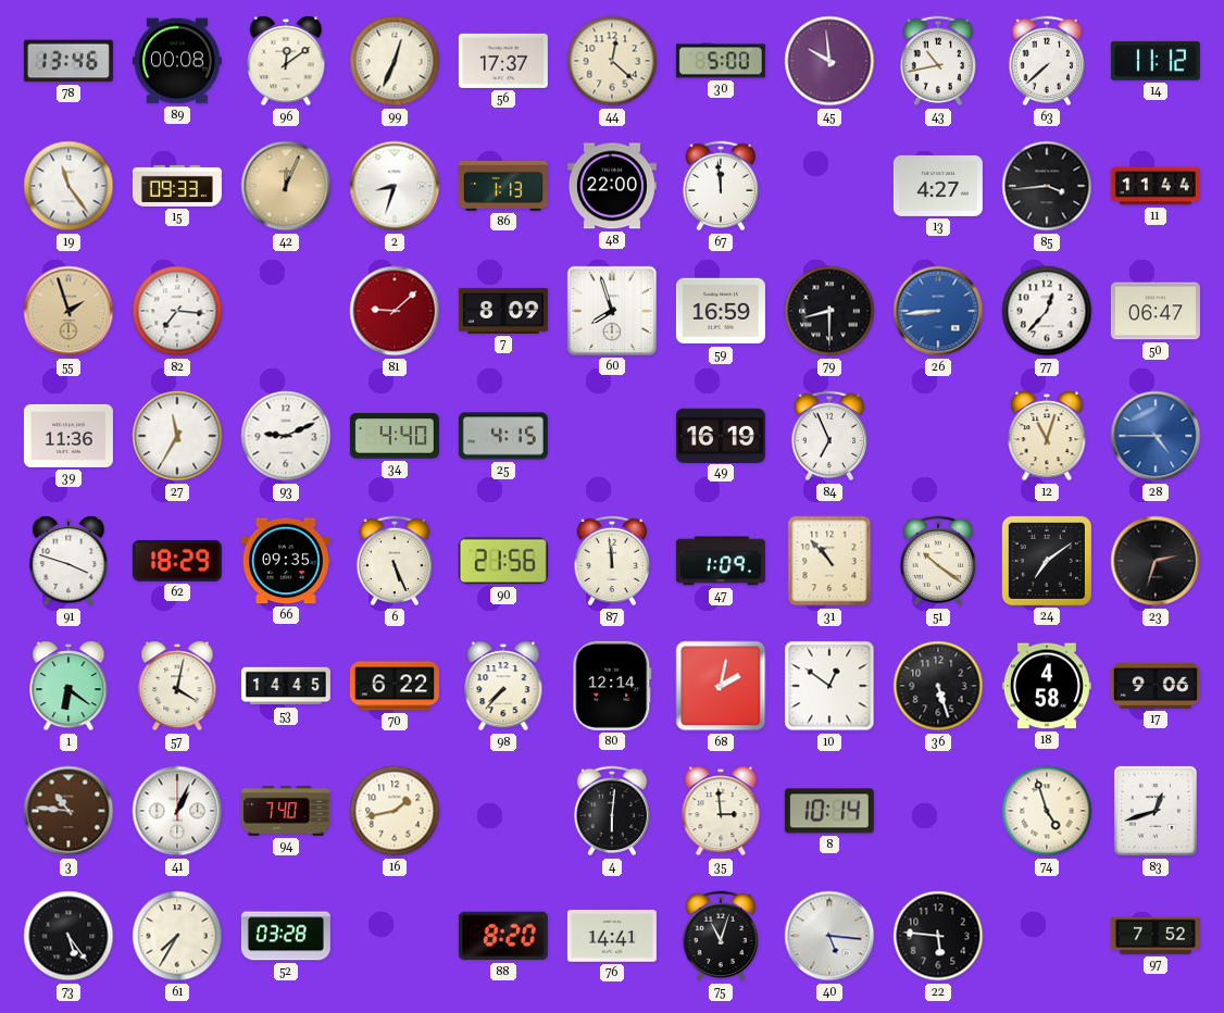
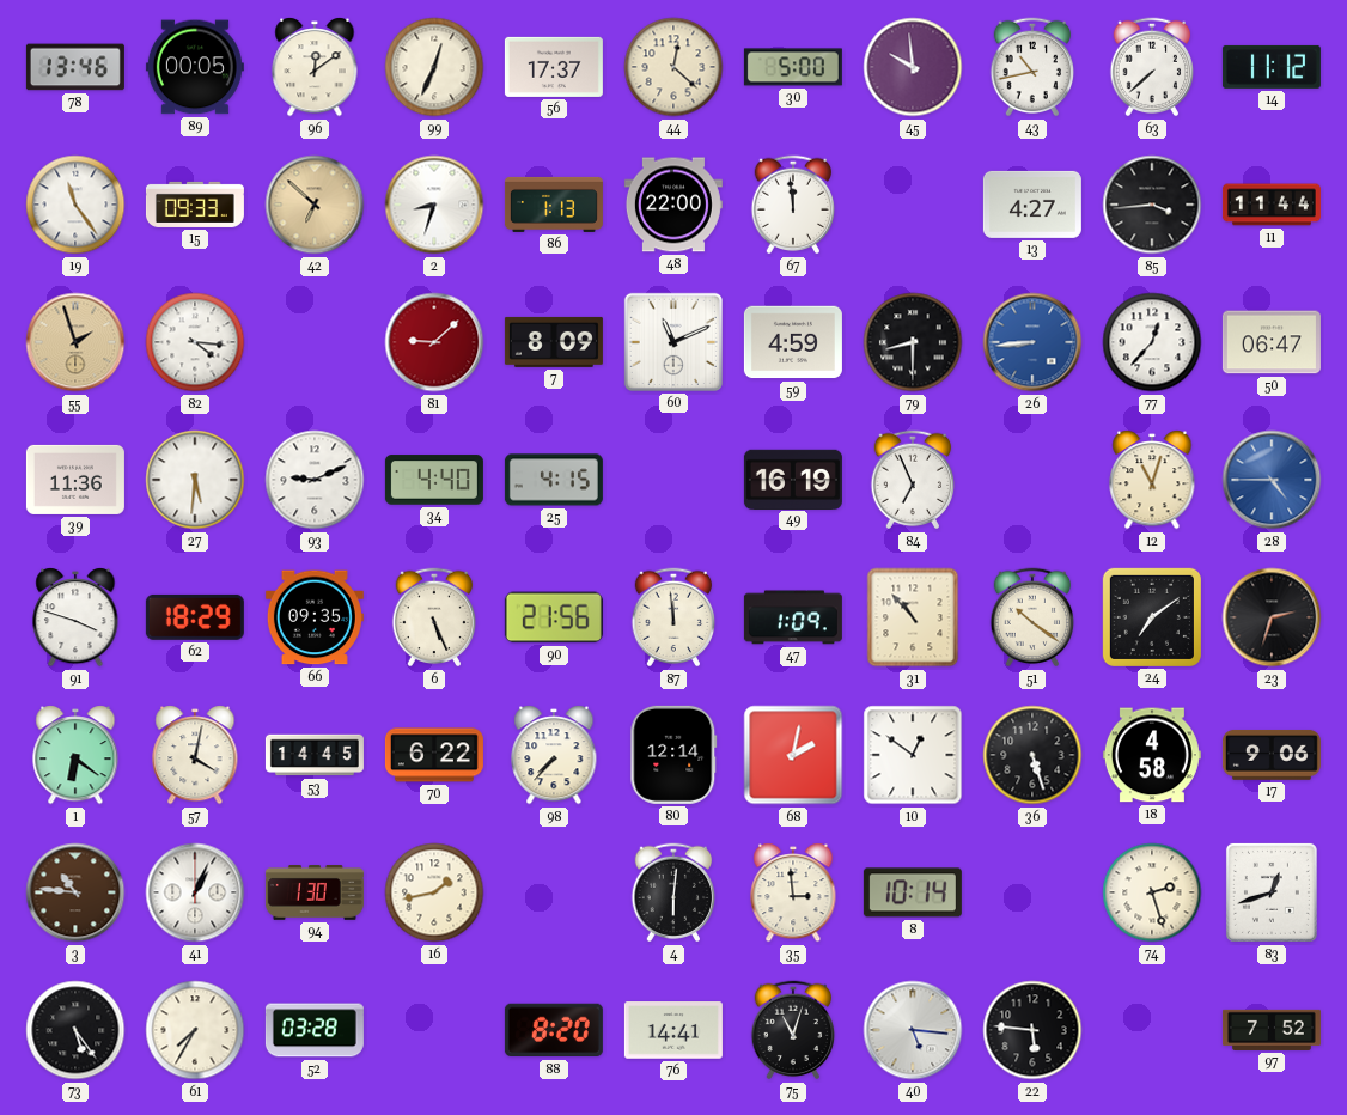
89: 00:08 -> 00:05
42: 12:04 -> 6:52
82: 7:16 -> 4:16
60: 7:57 -> 11:11
59: 16:59 -> 4:59
27: 11:35 -> 5:31
94: 7:40 -> 1:30
74: 4:57 -> 2:27
